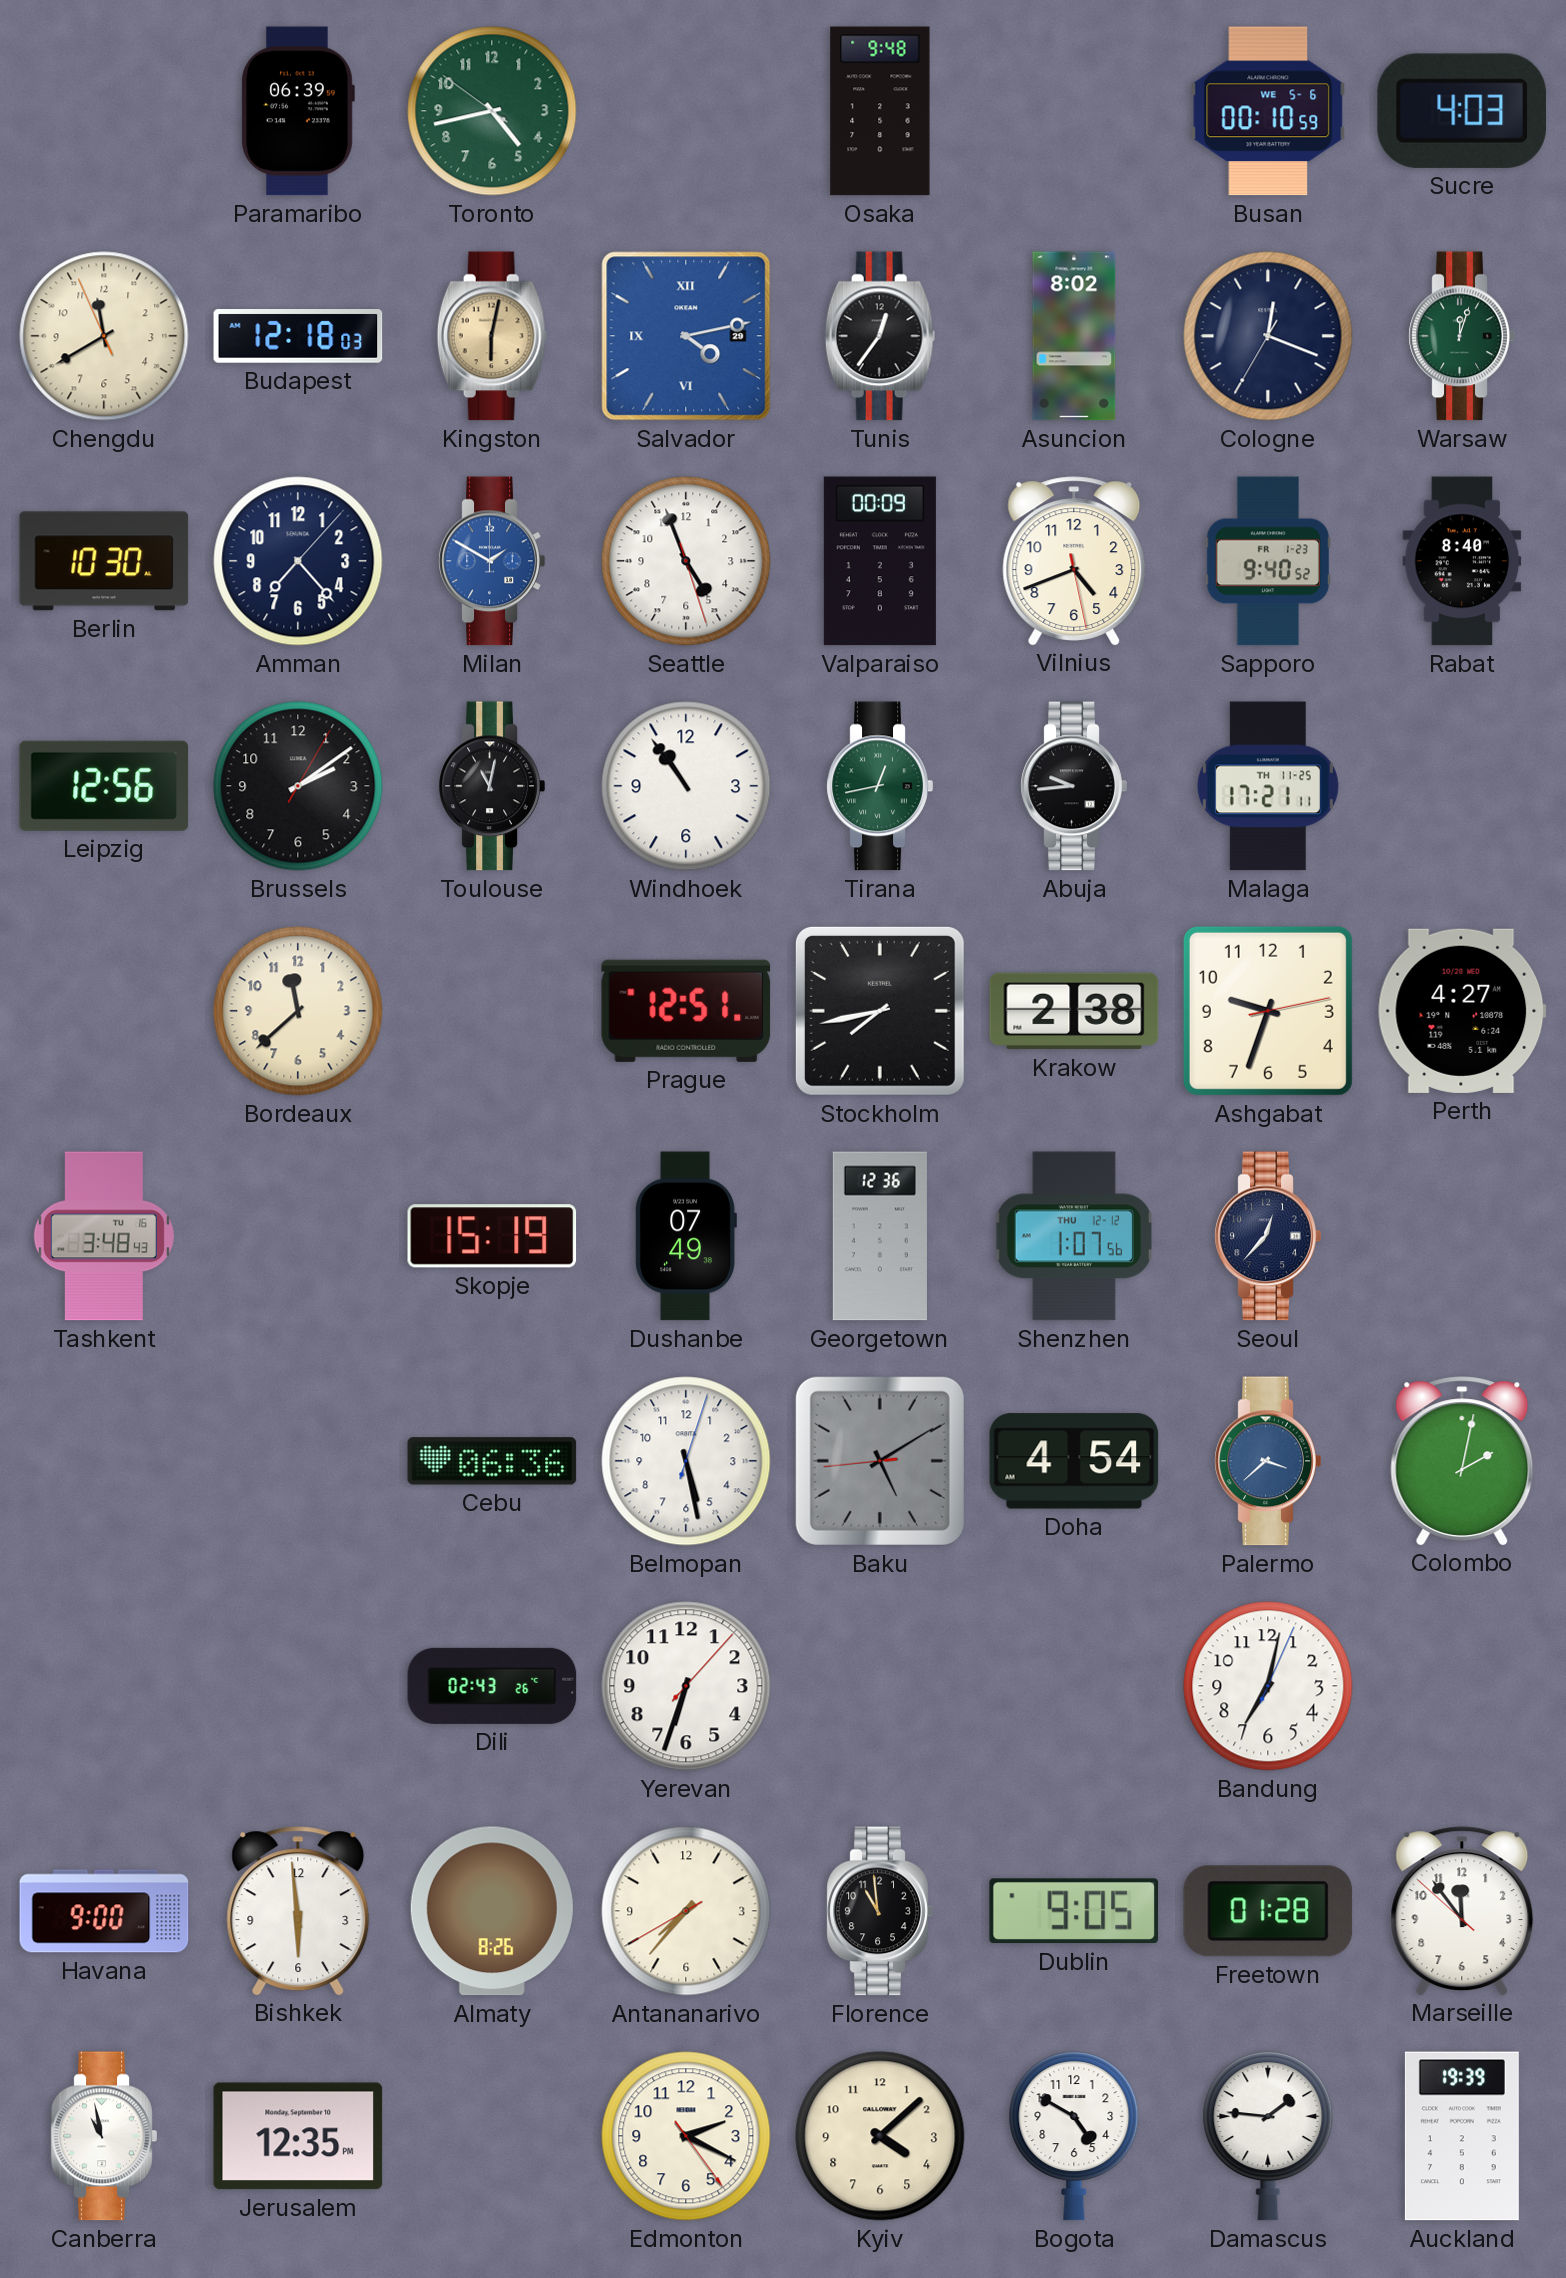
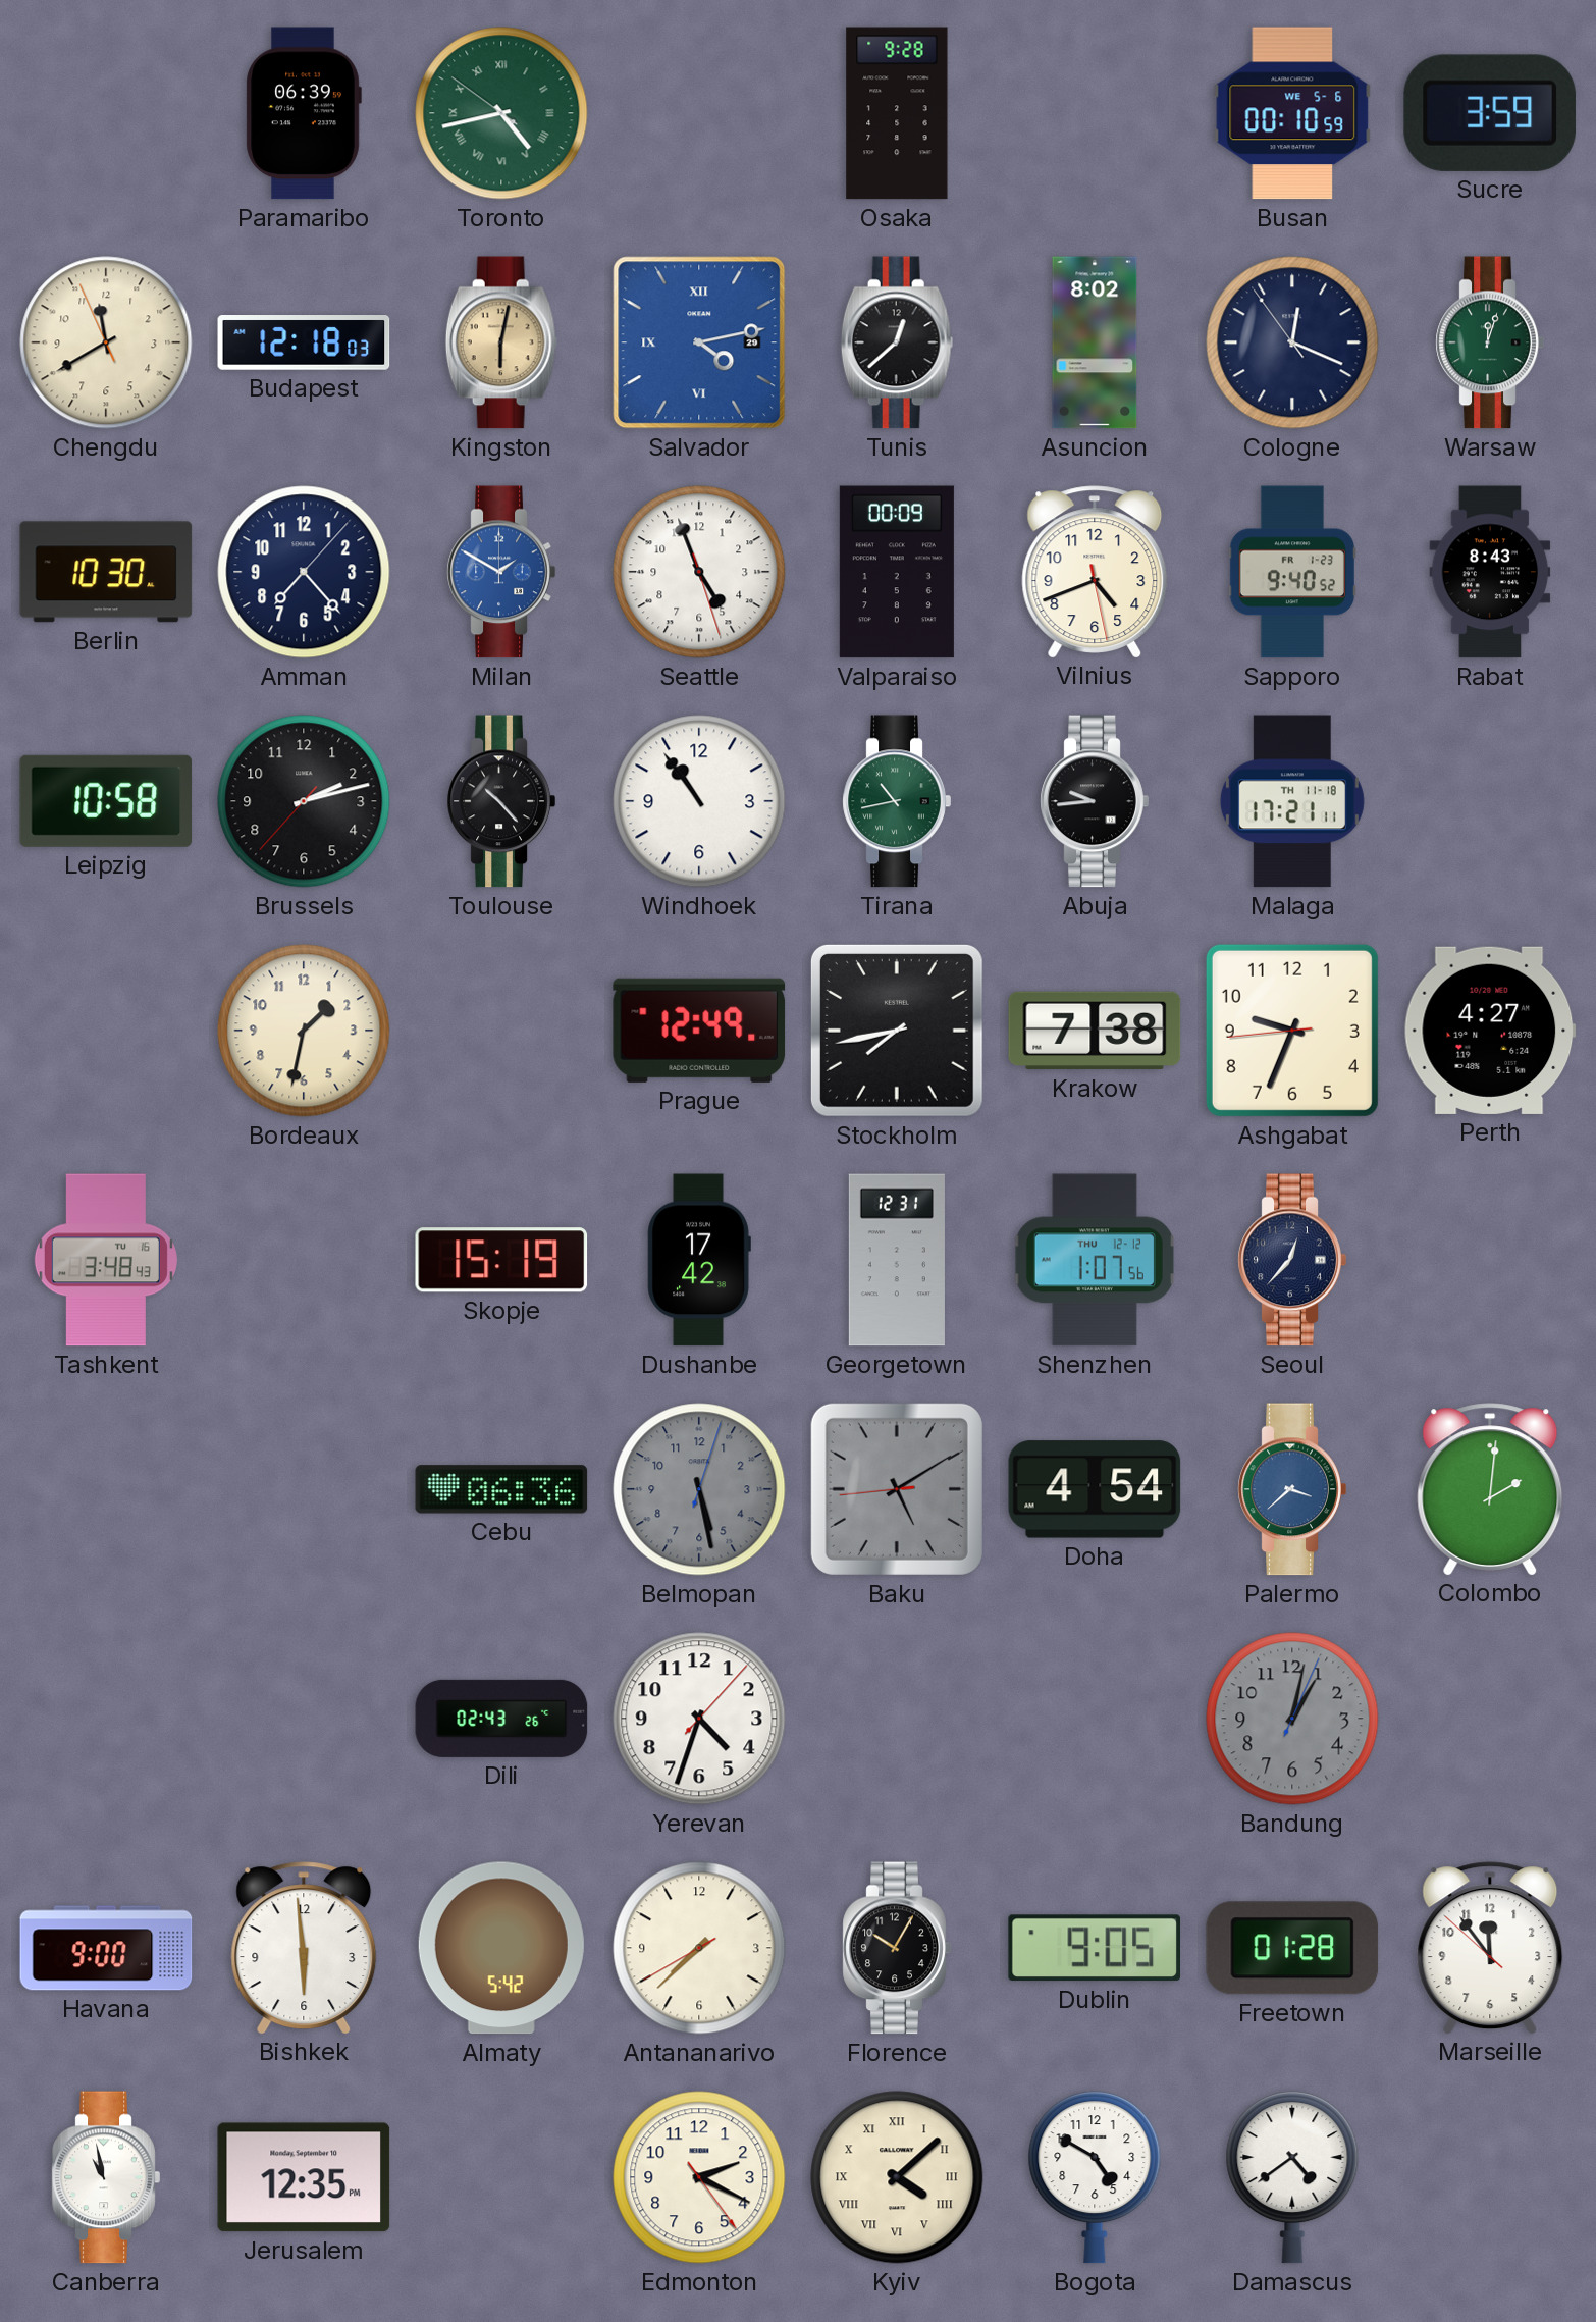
Toronto numerals: Arabic -> Roman
Osaka: 9:48 -> 9:28
Sucre: 4:03 -> 3:59
Tunis: 12:36 -> 12:38
Cologne: 12:18:35 -> 12:18:54
Rabat: 8:40 -> 8:43
Leipzig: 12:56 -> 10:58
Brussels: 2:09 -> 2:12
Toulouse: 11:02 -> 10:23
Tirana: 12:43 -> 10:43
Malaga date: TH 11-25 -> TH 11-18
Bordeaux: 11:38 -> 1:32
Prague: 12:51 -> 12:49
Krakow: 2:38 -> 7:38
Ashgabat: 9:33:13 -> 9:33:44
Dushanbe: 07:49 -> 17:42
Georgetown: 12:36 -> 12:31
Belmopan dial: white -> grey
Colombo: 2:02 -> 2:01
Yerevan: 6:33 -> 4:33
Bandung: 7:02 -> 1:02
Bandung dial: white -> grey
Almaty: 8:26 -> 5:42
Antananarivo: 7:36 -> 7:37
Florence: 10:59 -> 10:05
Kyiv numerals: Arabic -> Roman
Damascus: 1:46 -> 4:39
Auckland: 19:39 -> none
